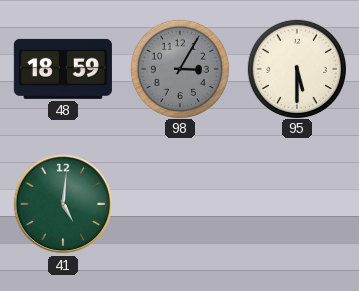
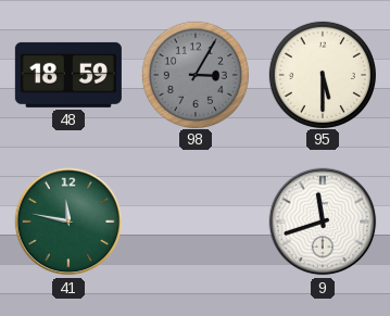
41: 5:01 -> 11:47
9: none -> 11:42
